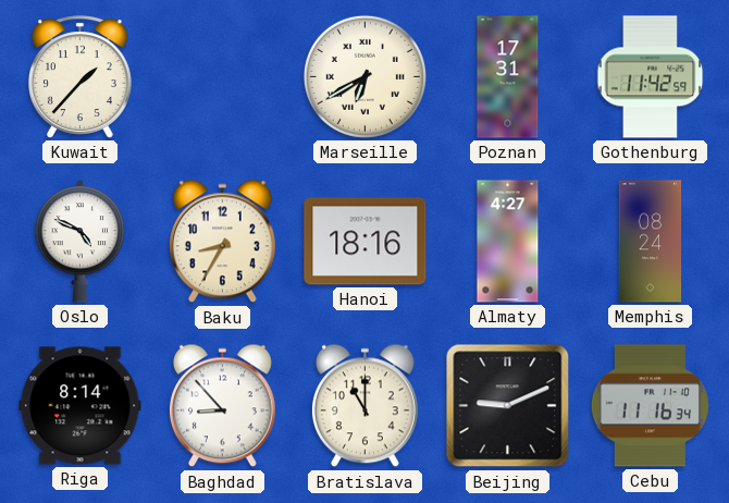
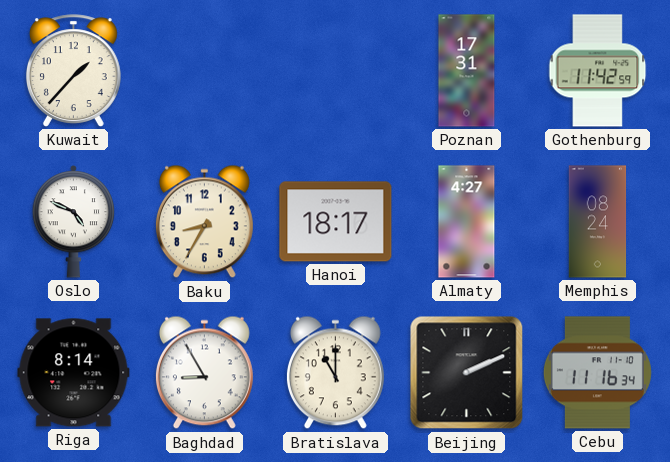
Marseille: 6:40 -> none
Hanoi: 18:16 -> 18:17
Baghdad: 8:53 -> 8:55
Beijing: 9:11 -> 2:11
